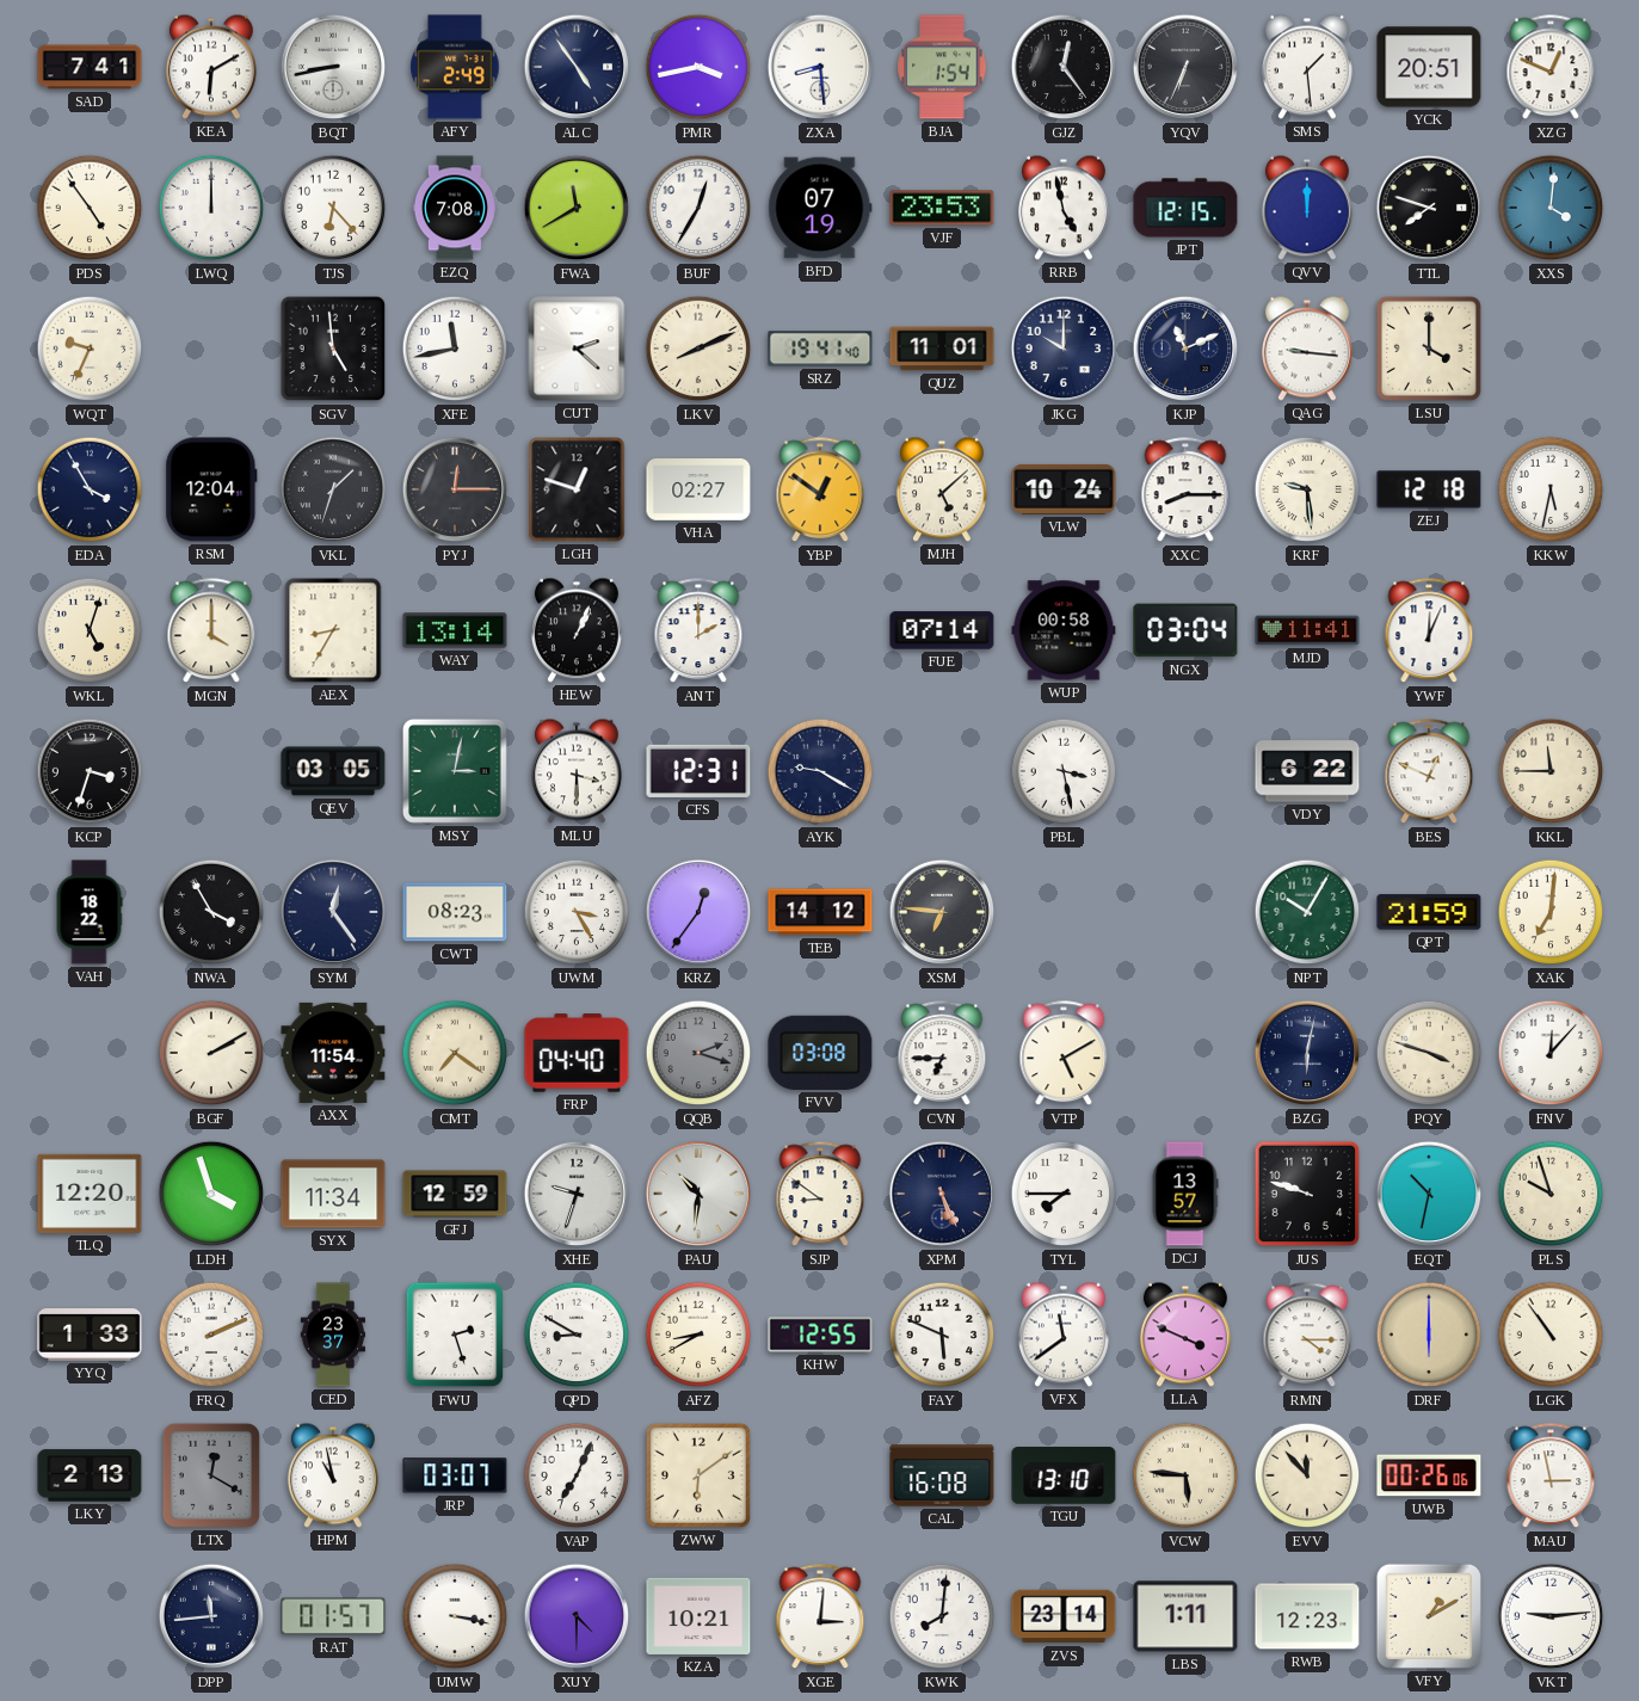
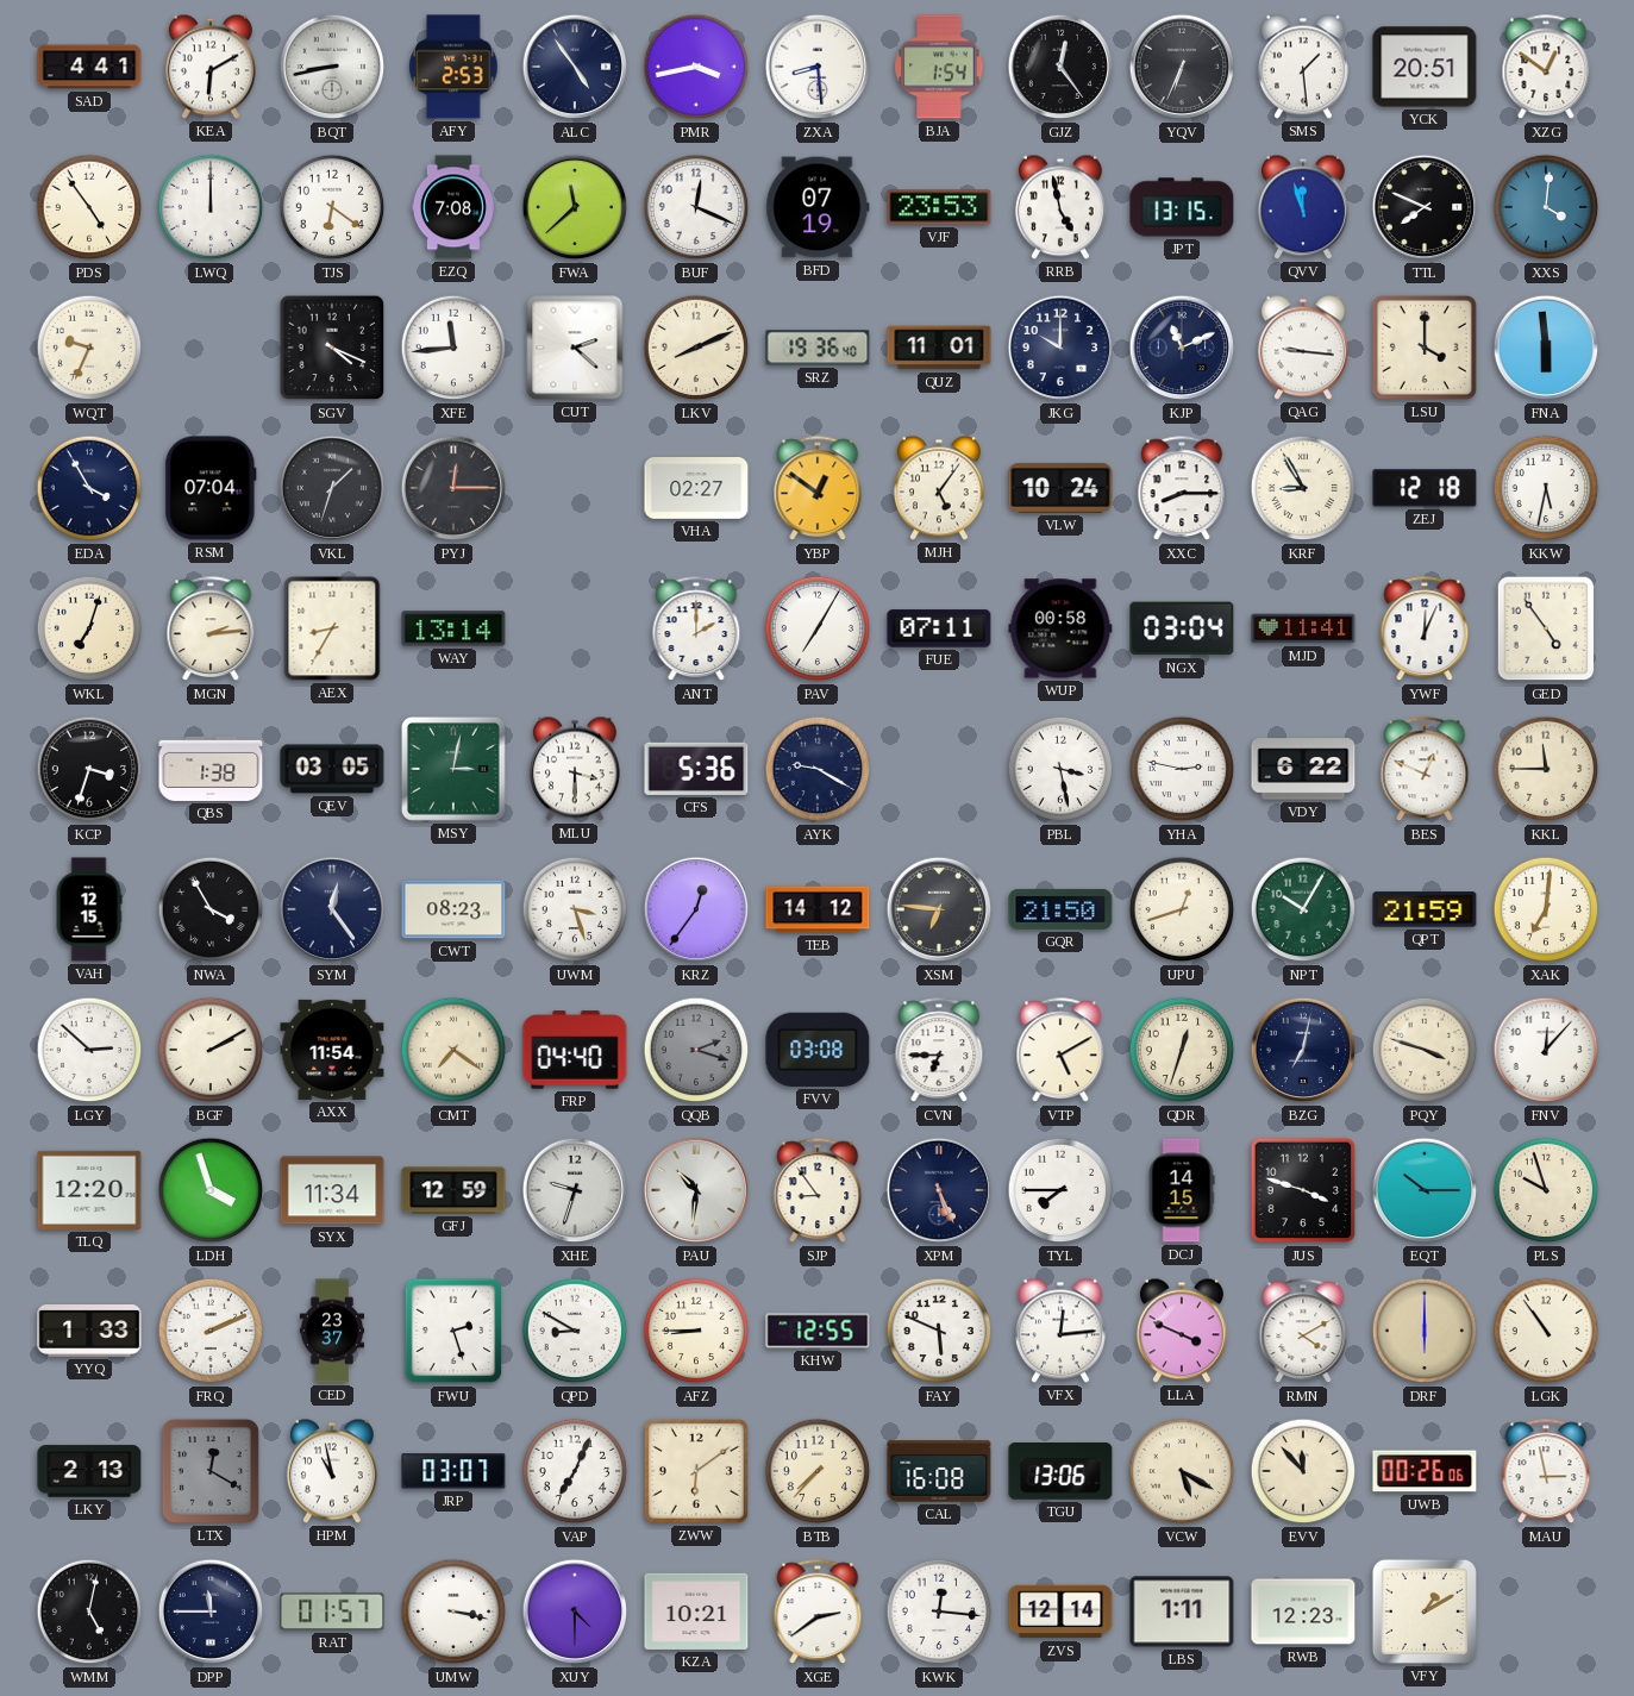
SAD: 7:41 -> 4:41
AFY: 2:49 -> 2:53
XZG: 12:49 -> 12:51
TJS: 6:23 -> 6:21
FWA: 11:40 -> 11:38
BUF: 12:35 -> 12:19
JPT: 12:15 -> 13:15
QVV: 12:00 -> 11:57
TTL: 7:48 -> 7:49
SGV: 4:59 -> 4:19
XFE: 11:43 -> 11:44
SRZ: 19:41 -> 19:36
FNA: none -> 5:59
RSM: 12:04 -> 07:04
LGH: 12:48 -> none
MJH: 5:08 -> 5:06
KRF: 9:29 -> 8:55
WKL: 5:03 -> 7:03
MGN: 4:00 -> 2:14
HEW: 1:04 -> none
PAV: none -> 7:05
FUE: 07:14 -> 07:11
GED: none -> 4:54
QBS: none -> 1:38
CFS: 12:31 -> 5:36
YHA: none -> 2:47
VAH: 18:22 -> 12:15
UWM: 3:25 -> 3:27
GQR: none -> 21:50
UPU: none -> 12:42
LGY: none -> 2:52
QDR: none -> 12:33
BZG: 6:02 -> 7:02
SJP: 8:51 -> 8:54
DCJ: 13:57 -> 14:15
JUS: 9:48 -> 3:48
EQT: 10:32 -> 10:15
AFZ: 8:40 -> 8:45
VFX: 11:39 -> 12:14
RMN: 4:15 -> 4:10
BTB: none -> 7:37
TGU: 13:10 -> 13:06
VCW: 5:46 -> 5:20
WMM: none -> 5:02
DPP: 11:44 -> 11:45
XGE: 3:01 -> 2:39
KWK: 8:01 -> 12:16
ZVS: 23:14 -> 12:14
VKT: 9:14 -> none
